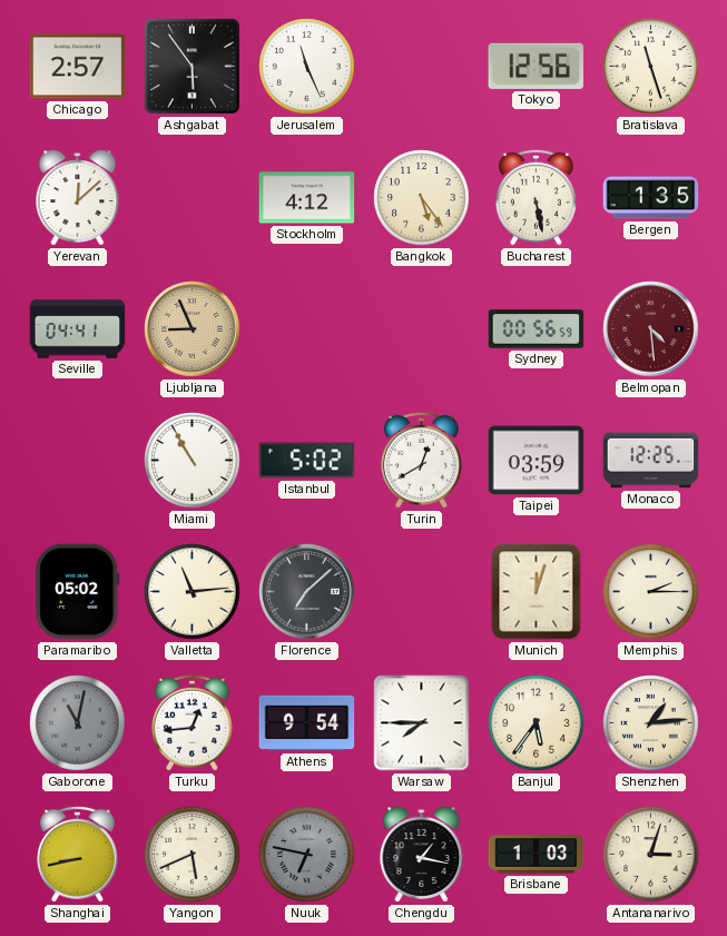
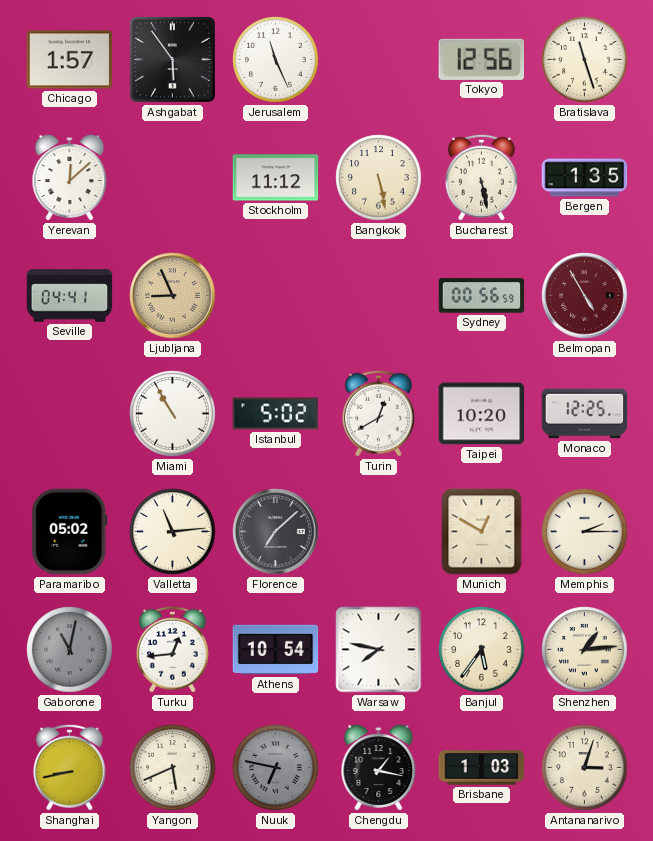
Chicago: 2:57 -> 1:57
Stockholm: 4:12 -> 11:12
Bangkok: 5:24 -> 5:28
Belmopan: 4:29 -> 4:55
Taipei: 03:59 -> 10:20
Munich: 12:03 -> 12:50
Athens: 9:54 -> 10:54
Warsaw: 7:45 -> 7:47
